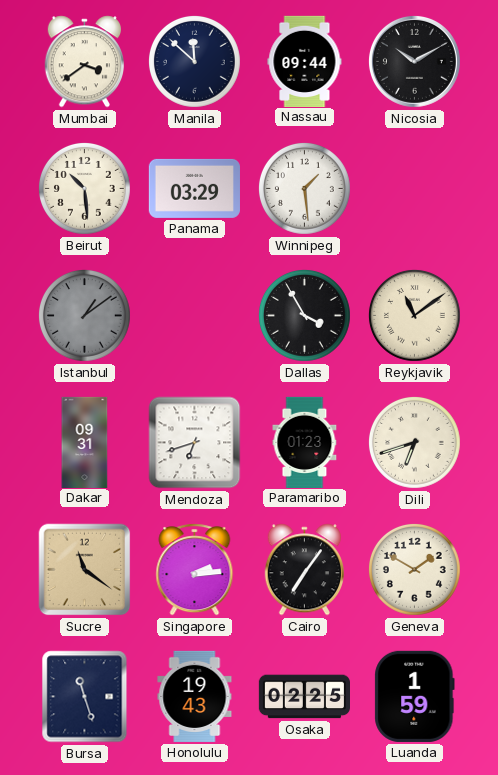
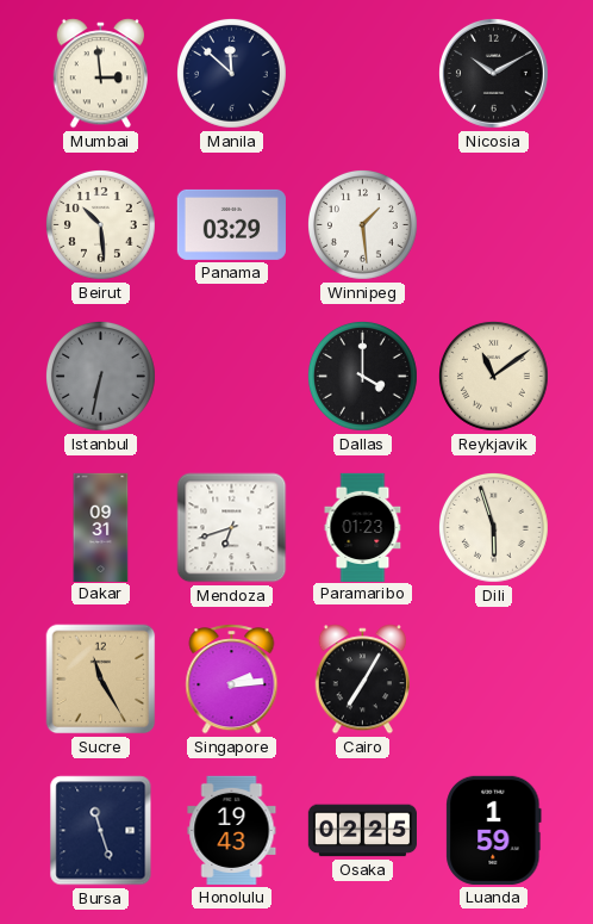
Mumbai: 3:39 -> 2:59
Nassau: 09:44 -> none
Istanbul: 1:09 -> 6:32
Dallas: 3:55 -> 4:00
Dili: 6:42 -> 5:57
Sucre: 11:21 -> 11:25
Cairo: 7:06 -> 7:05
Geneva: 1:50 -> none
